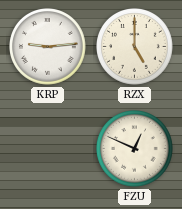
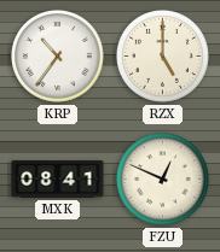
KRP: 9:14 -> 10:36
MXK: none -> 08:41
